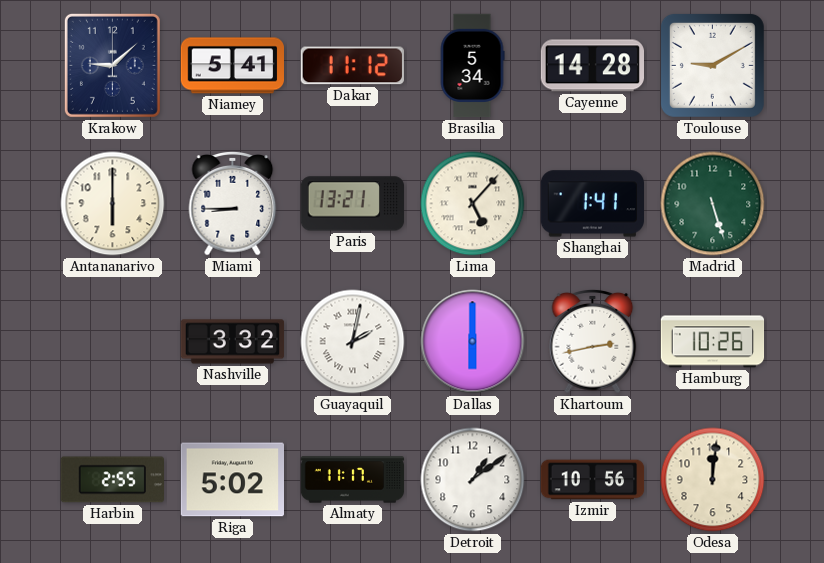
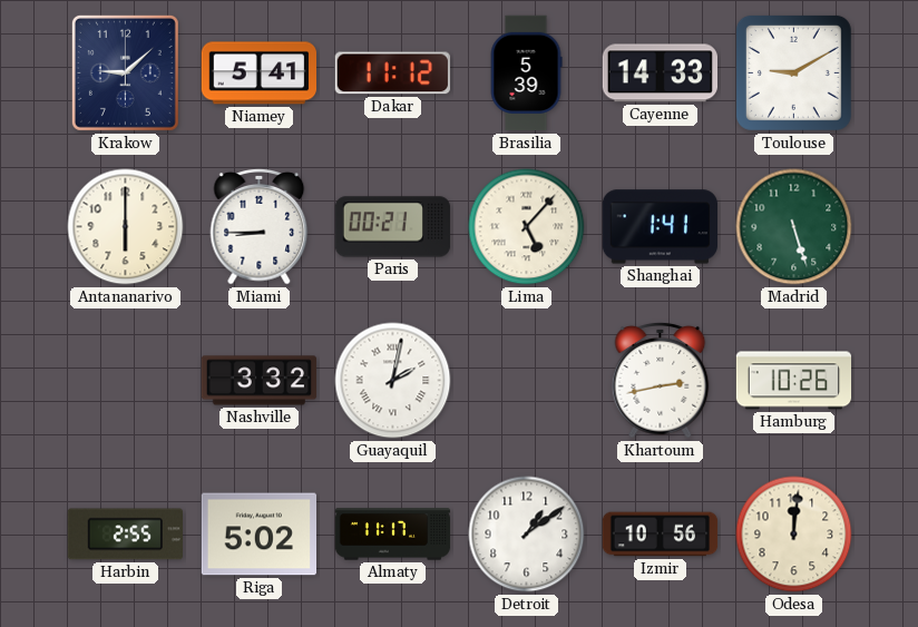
Brasilia: 5:34 -> 5:39
Cayenne: 14:28 -> 14:33
Paris: 13:21 -> 00:21
Dallas: 6:00 -> none
